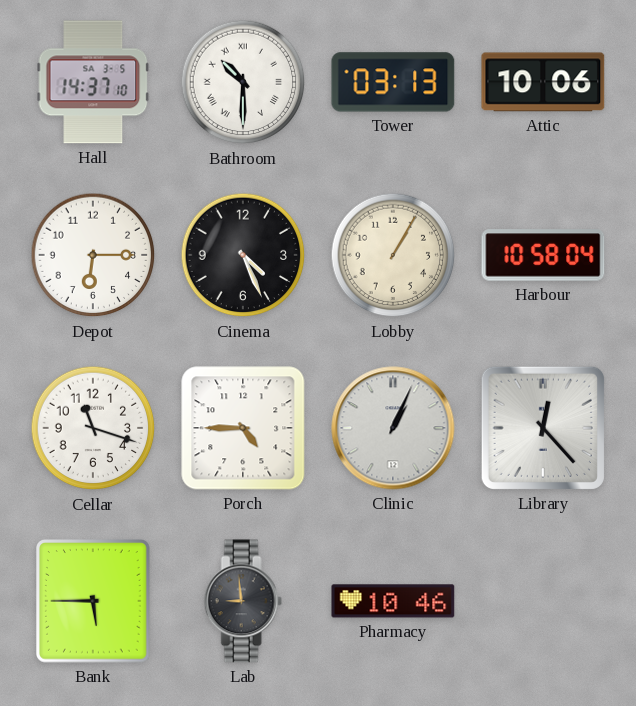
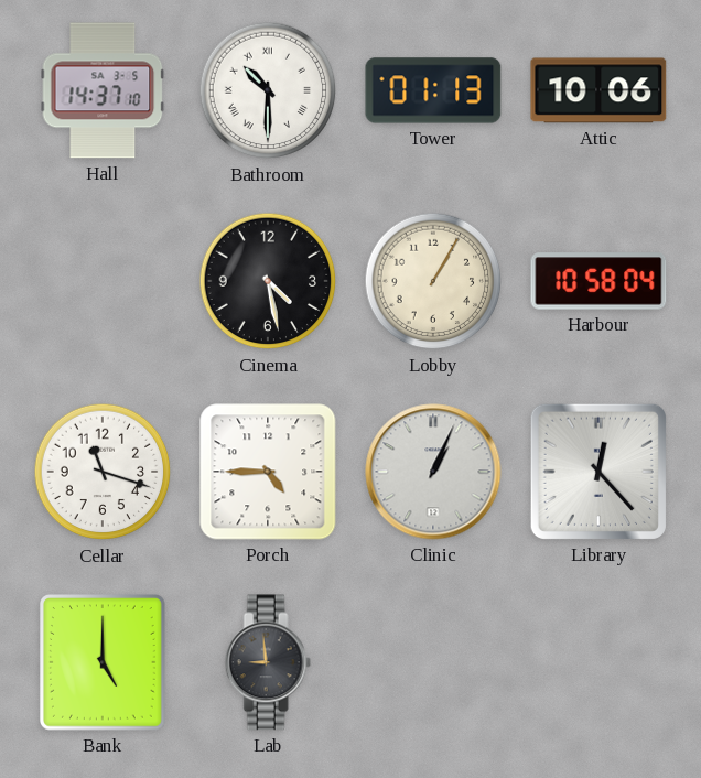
Tower: 03:13 -> 01:13
Depot: 6:15 -> none
Cinema: 4:26 -> 4:28
Bank: 5:45 -> 5:00
Pharmacy: 10:46 -> none
